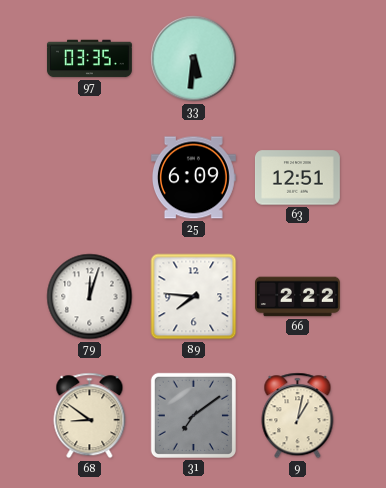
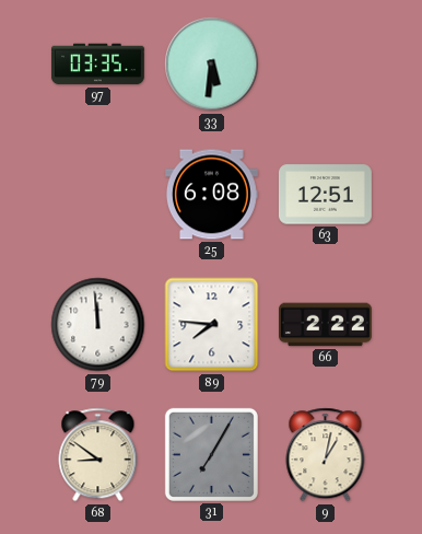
25: 6:09 -> 6:08
79: 12:03 -> 11:59
31: 7:09 -> 7:05
